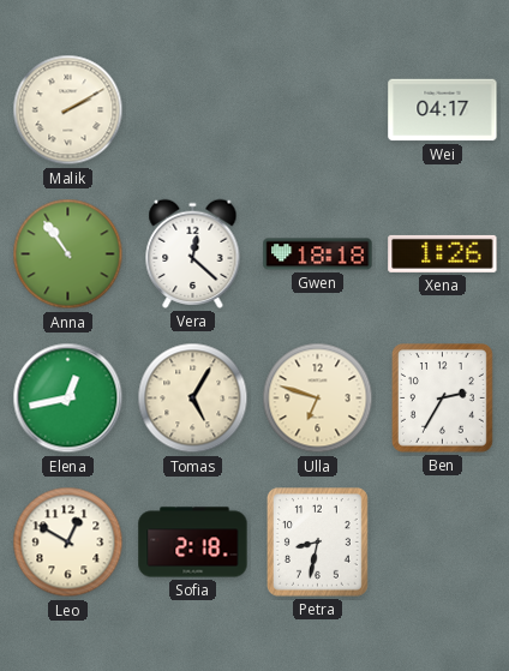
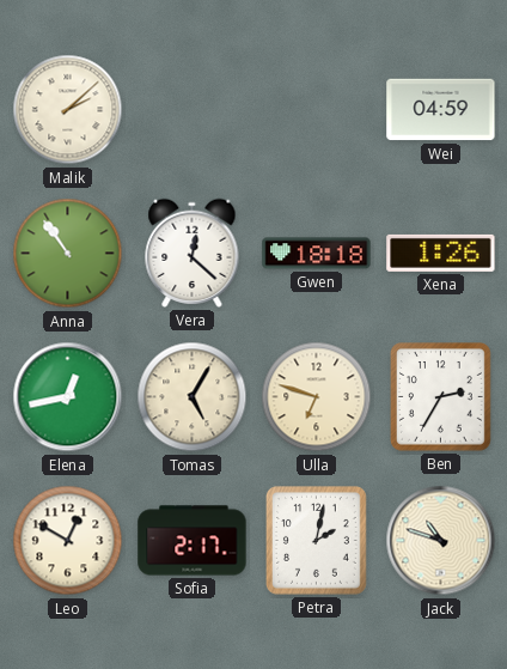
Malik: 2:10 -> 2:08
Wei: 04:17 -> 04:59
Sofia: 2:18 -> 2:17
Petra: 8:32 -> 2:02
Jack: none -> 10:48
